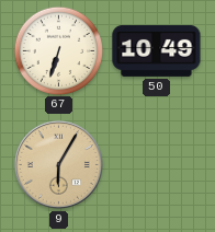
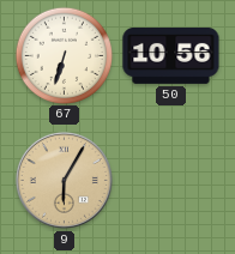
50: 10:49 -> 10:56
